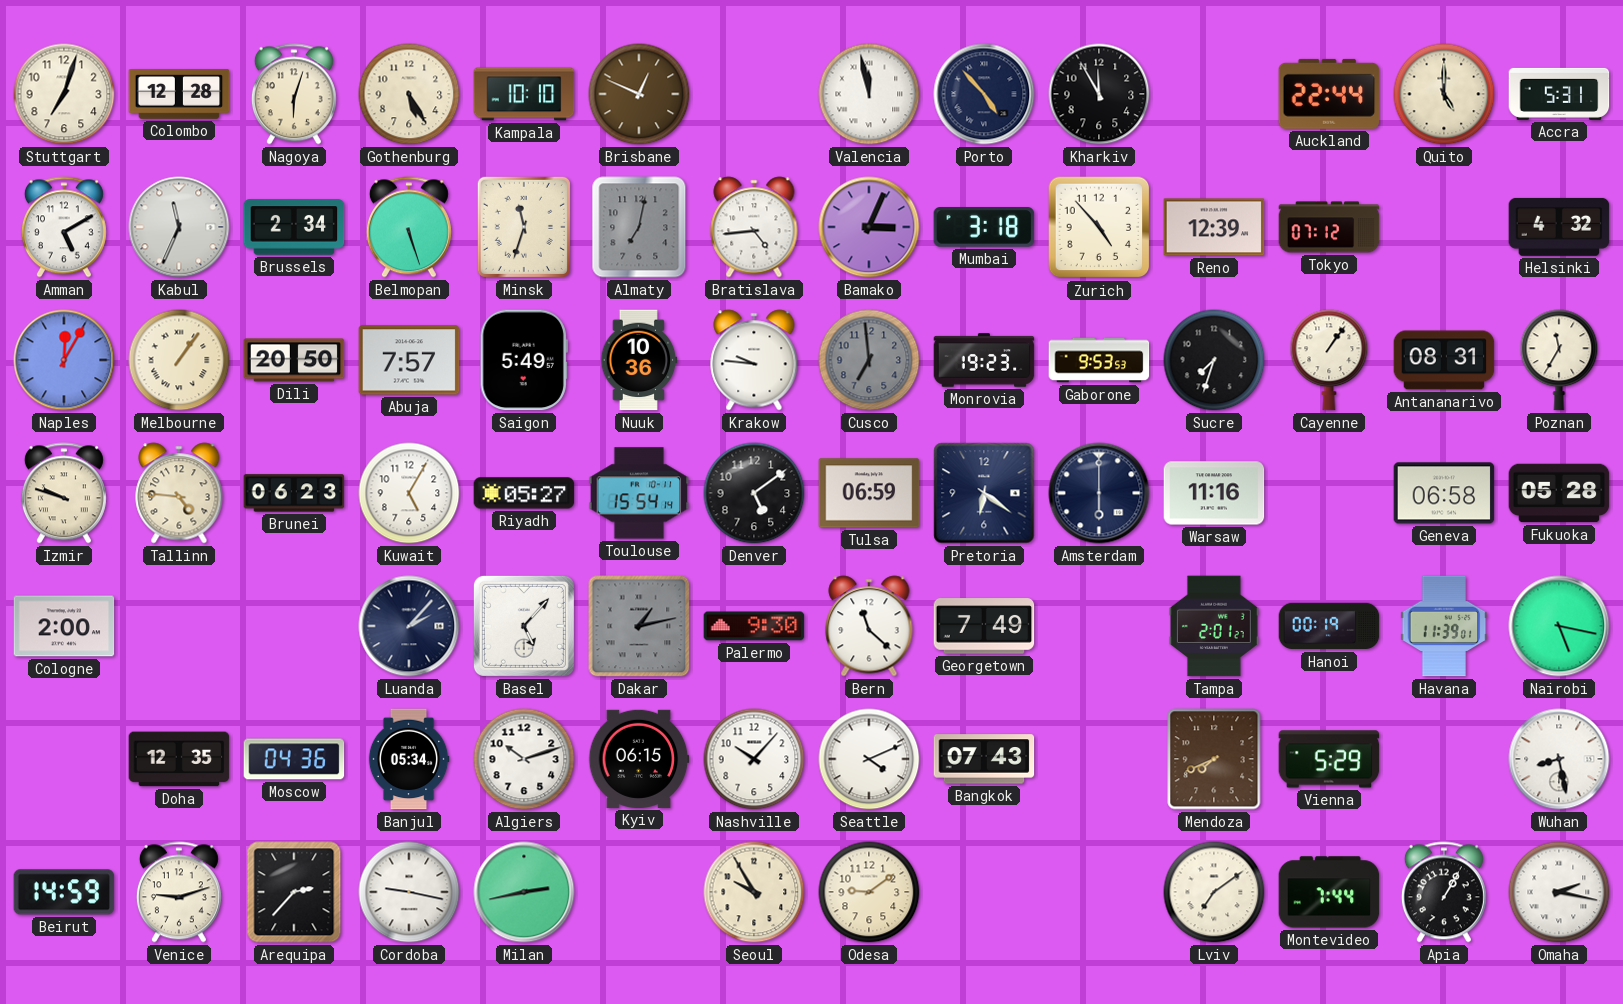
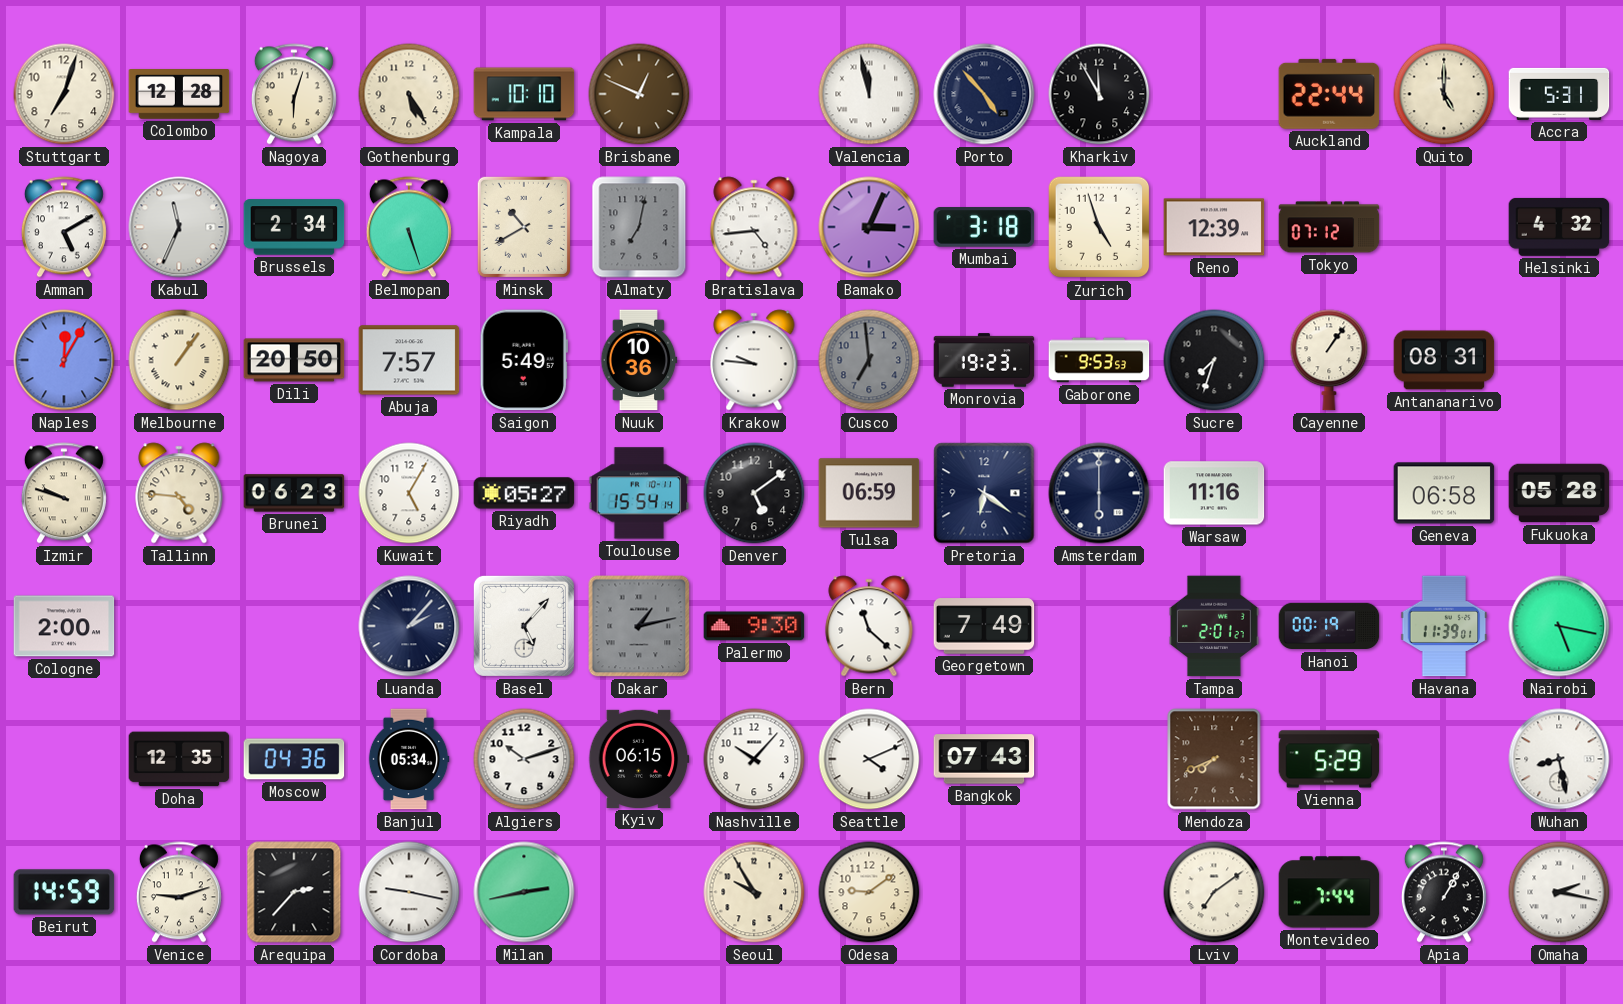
Minsk: 11:33 -> 10:40
Zurich: 4:53 -> 4:57
Poznan: 11:35 -> none
